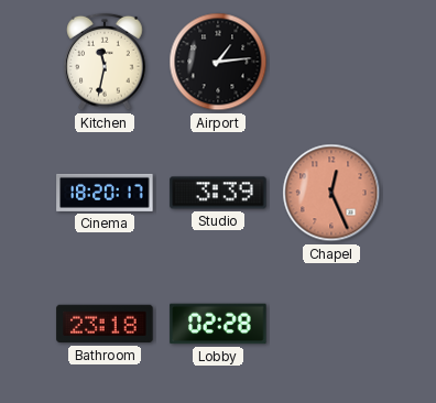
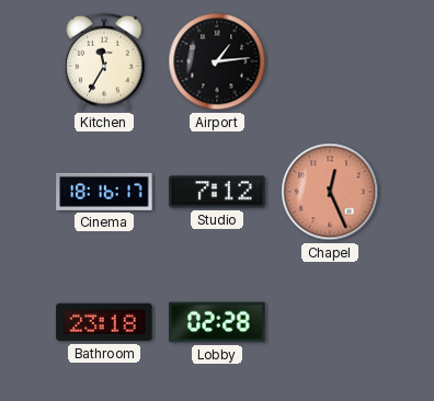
Kitchen: 11:32 -> 11:35
Cinema: 18:20 -> 18:16
Studio: 3:39 -> 7:12
